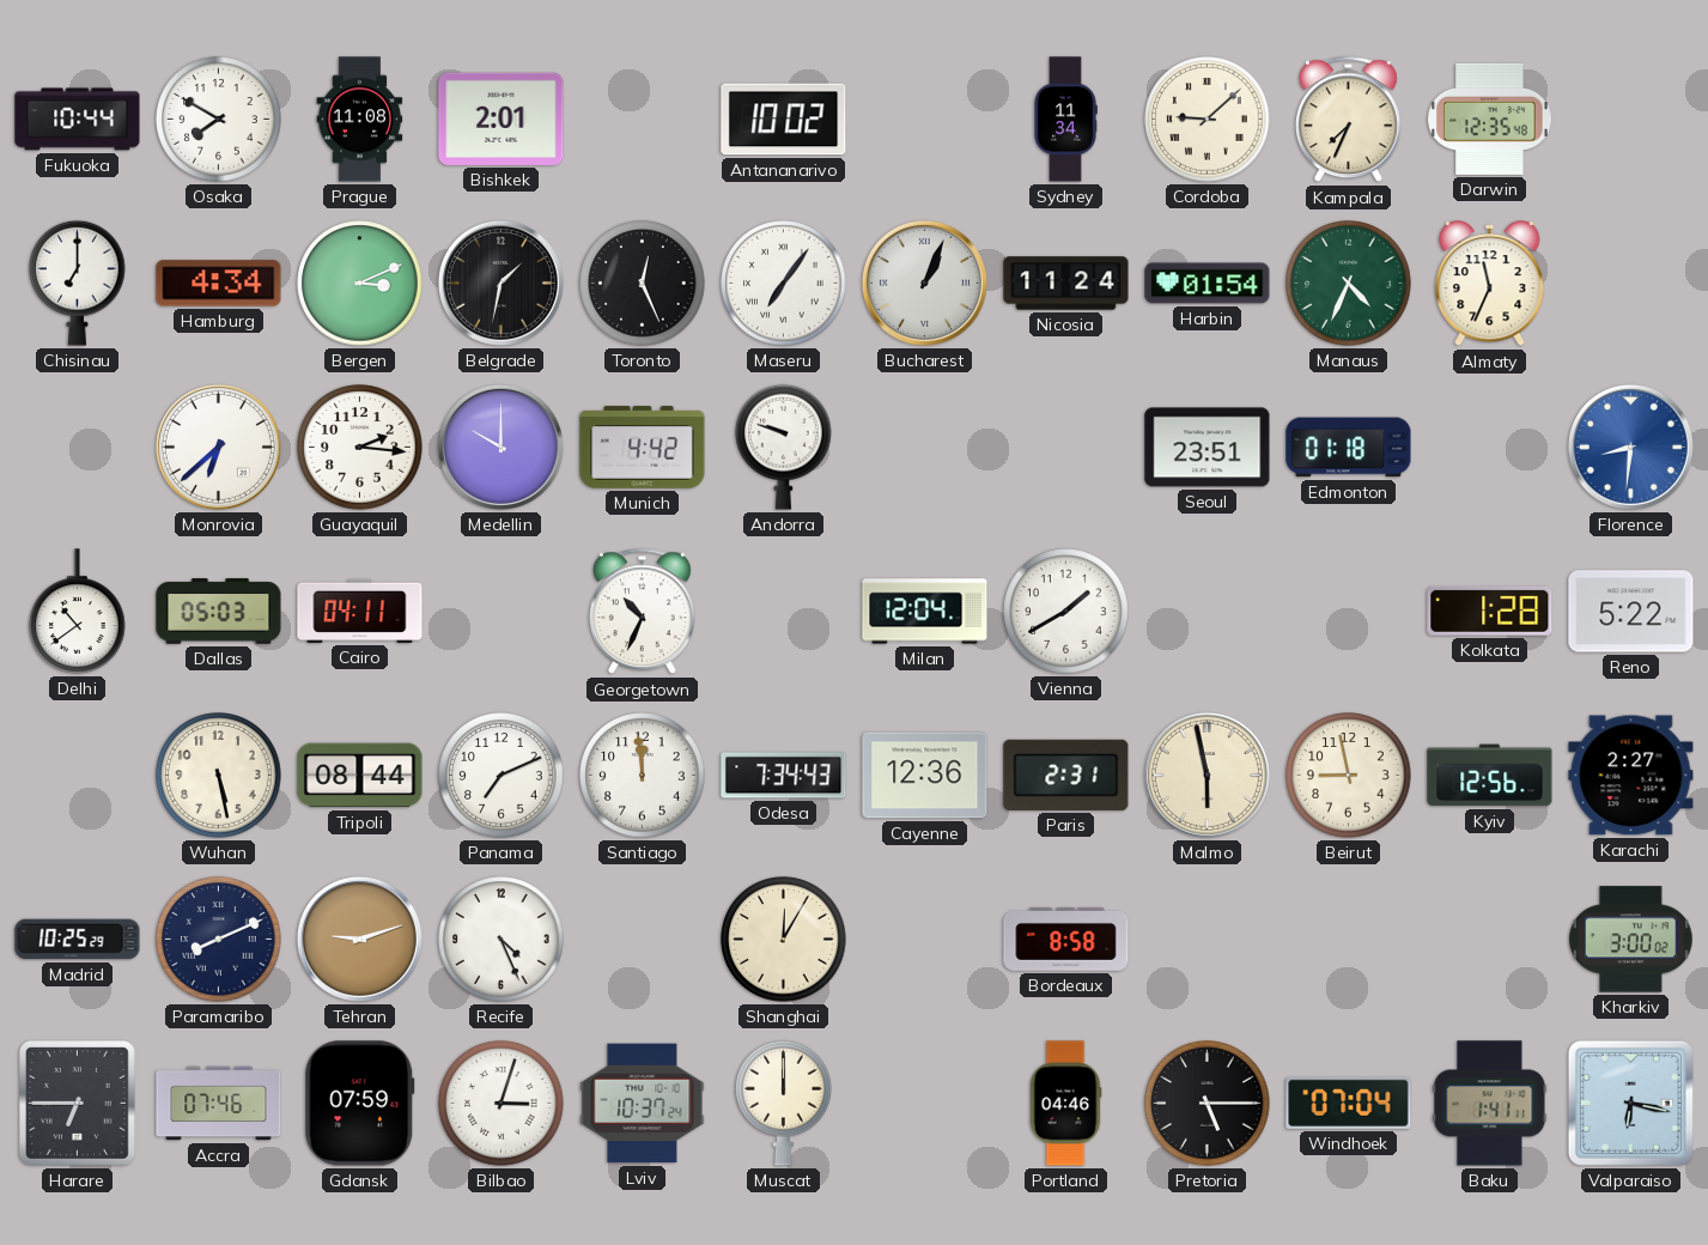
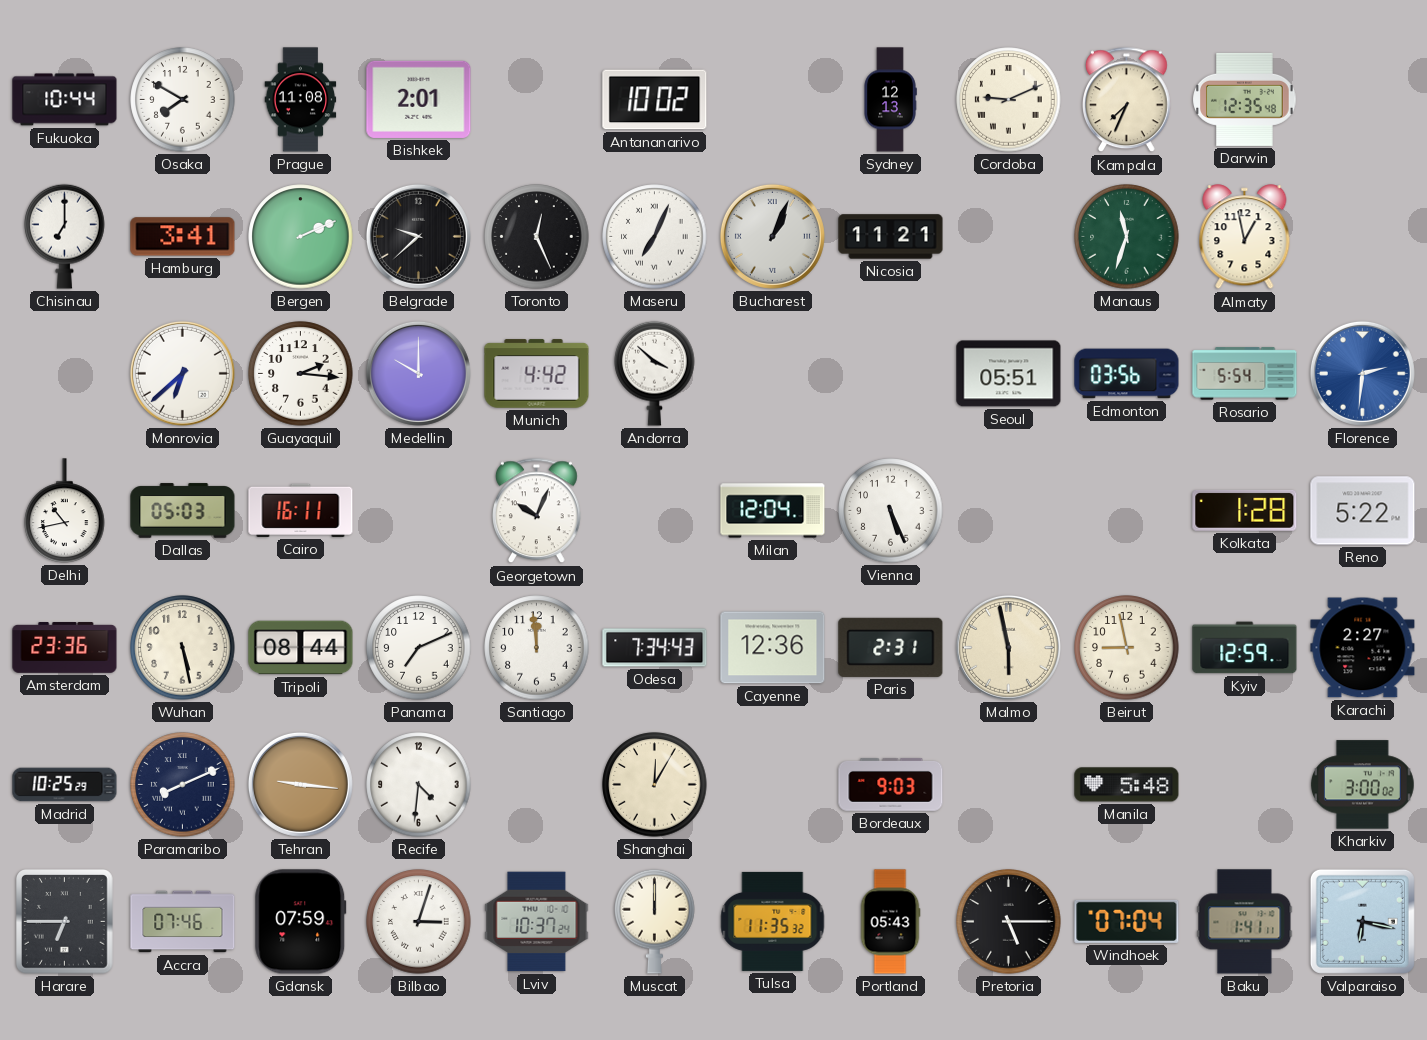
Sydney: 11:34 -> 12:13
Cordoba: 9:08 -> 9:11
Hamburg: 4:34 -> 3:41
Bergen: 3:11 -> 2:11
Belgrade: 1:32 -> 9:38
Maseru: 7:06 -> 7:04
Nicosia: 11:24 -> 11:21
Harbin: 01:54 -> none
Manaus: 4:34 -> 11:33
Almaty: 11:34 -> 12:58
Andorra: 9:48 -> 3:52
Seoul: 23:51 -> 05:51
Edmonton: 01:18 -> 03:56
Rosario: none -> 5:54
Florence: 8:31 -> 2:31
Delhi: 10:39 -> 10:43
Cairo: 04:11 -> 16:11
Georgetown: 10:34 -> 10:04
Vienna: 1:40 -> 5:26
Amsterdam: none -> 23:36
Kyiv: 12:56 -> 12:59
Tehran: 9:12 -> 9:16
Recife: 4:26 -> 4:31
Bordeaux: 8:58 -> 9:03
Manila: none -> 5:48
Tulsa: none -> 11:35
Portland: 04:46 -> 05:43
